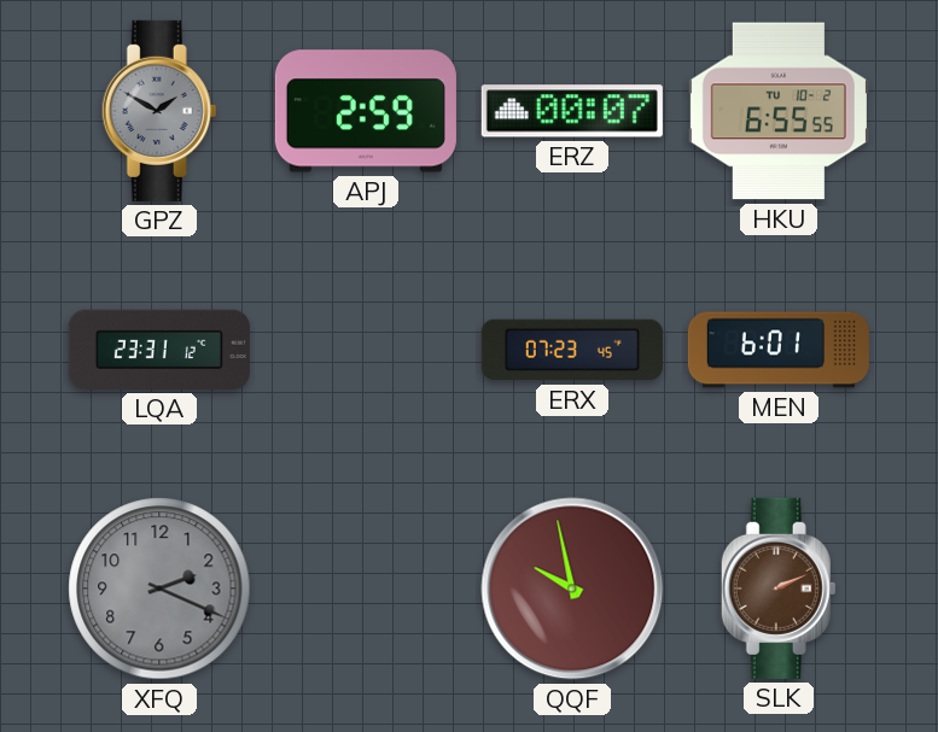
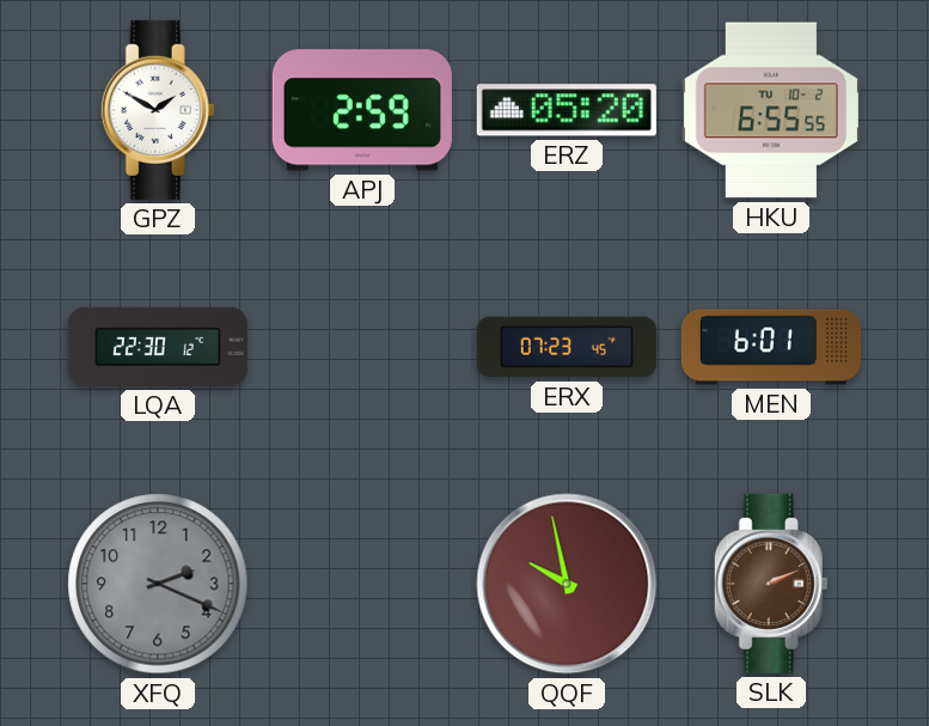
GPZ dial: grey -> white
ERZ: 00:07 -> 05:20
LQA: 23:31 -> 22:30
